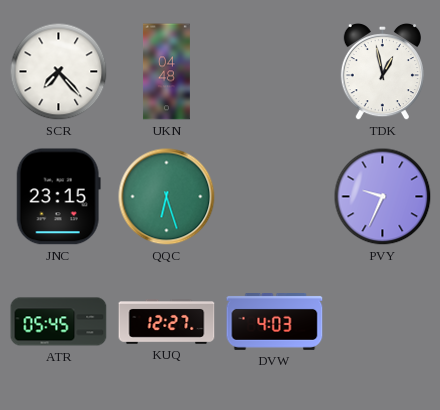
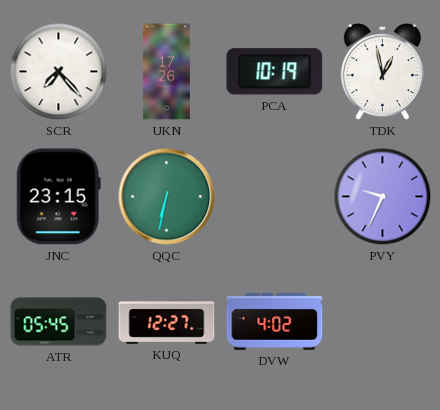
UKN: 04:48 -> 17:26
PCA: none -> 10:19
QQC: 6:27 -> 6:32
DVW: 4:03 -> 4:02
